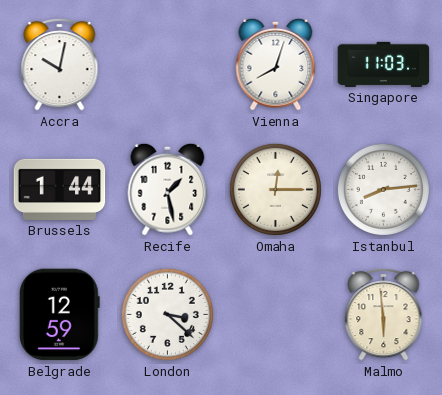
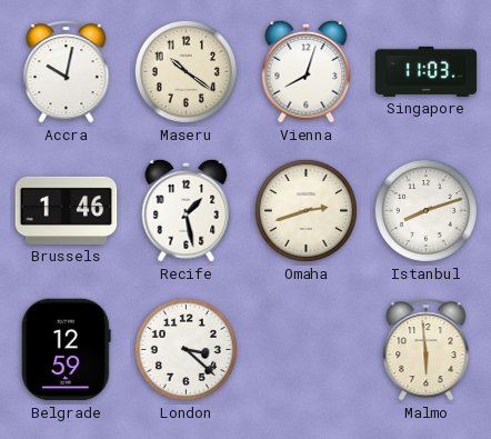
Maseru: none -> 10:21
Brussels: 1:44 -> 1:46
Omaha: 12:15 -> 2:42
Istanbul: 8:14 -> 8:12
